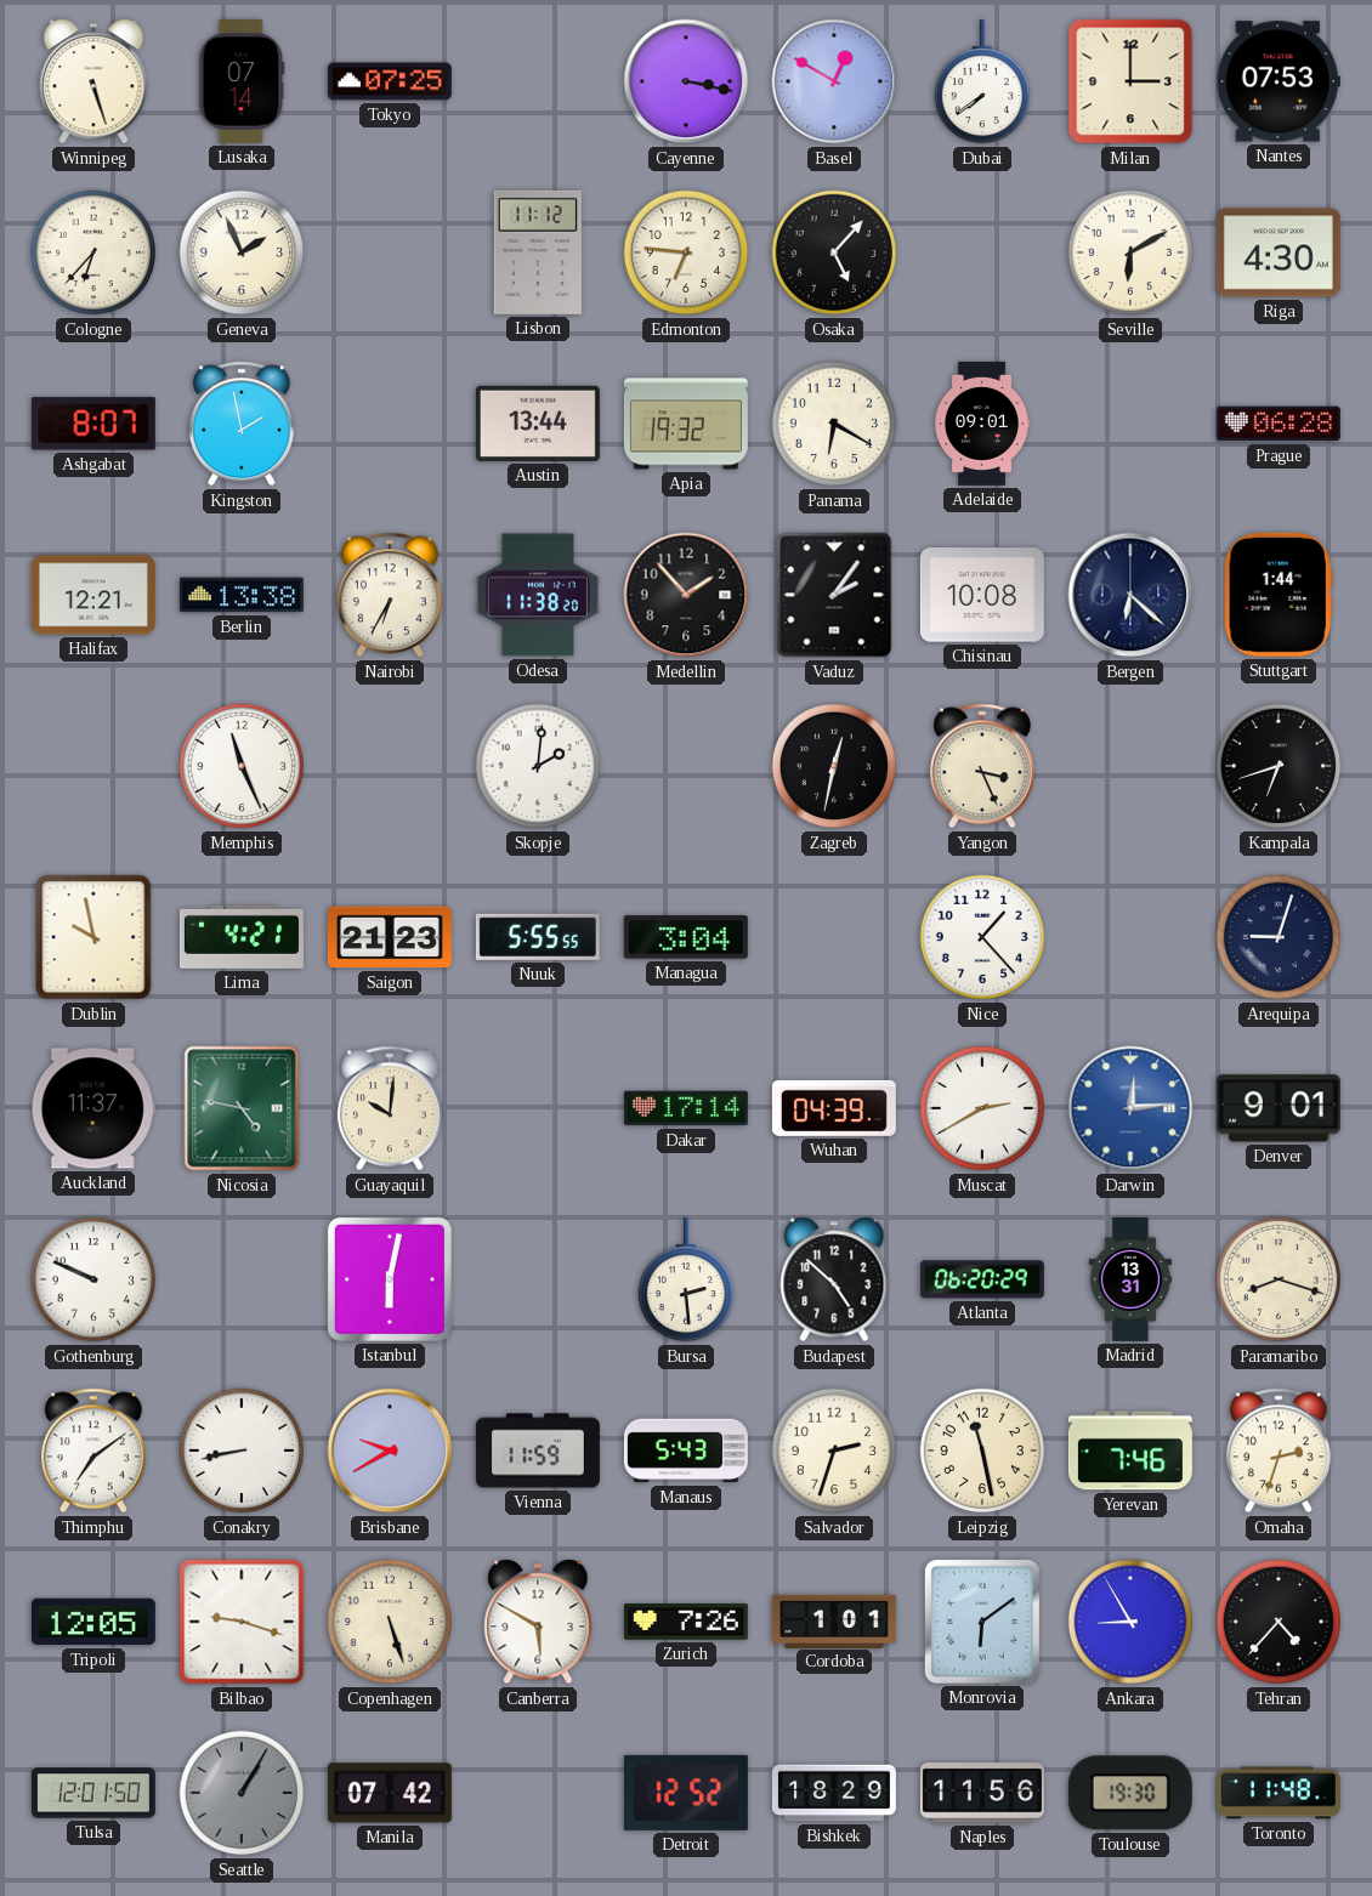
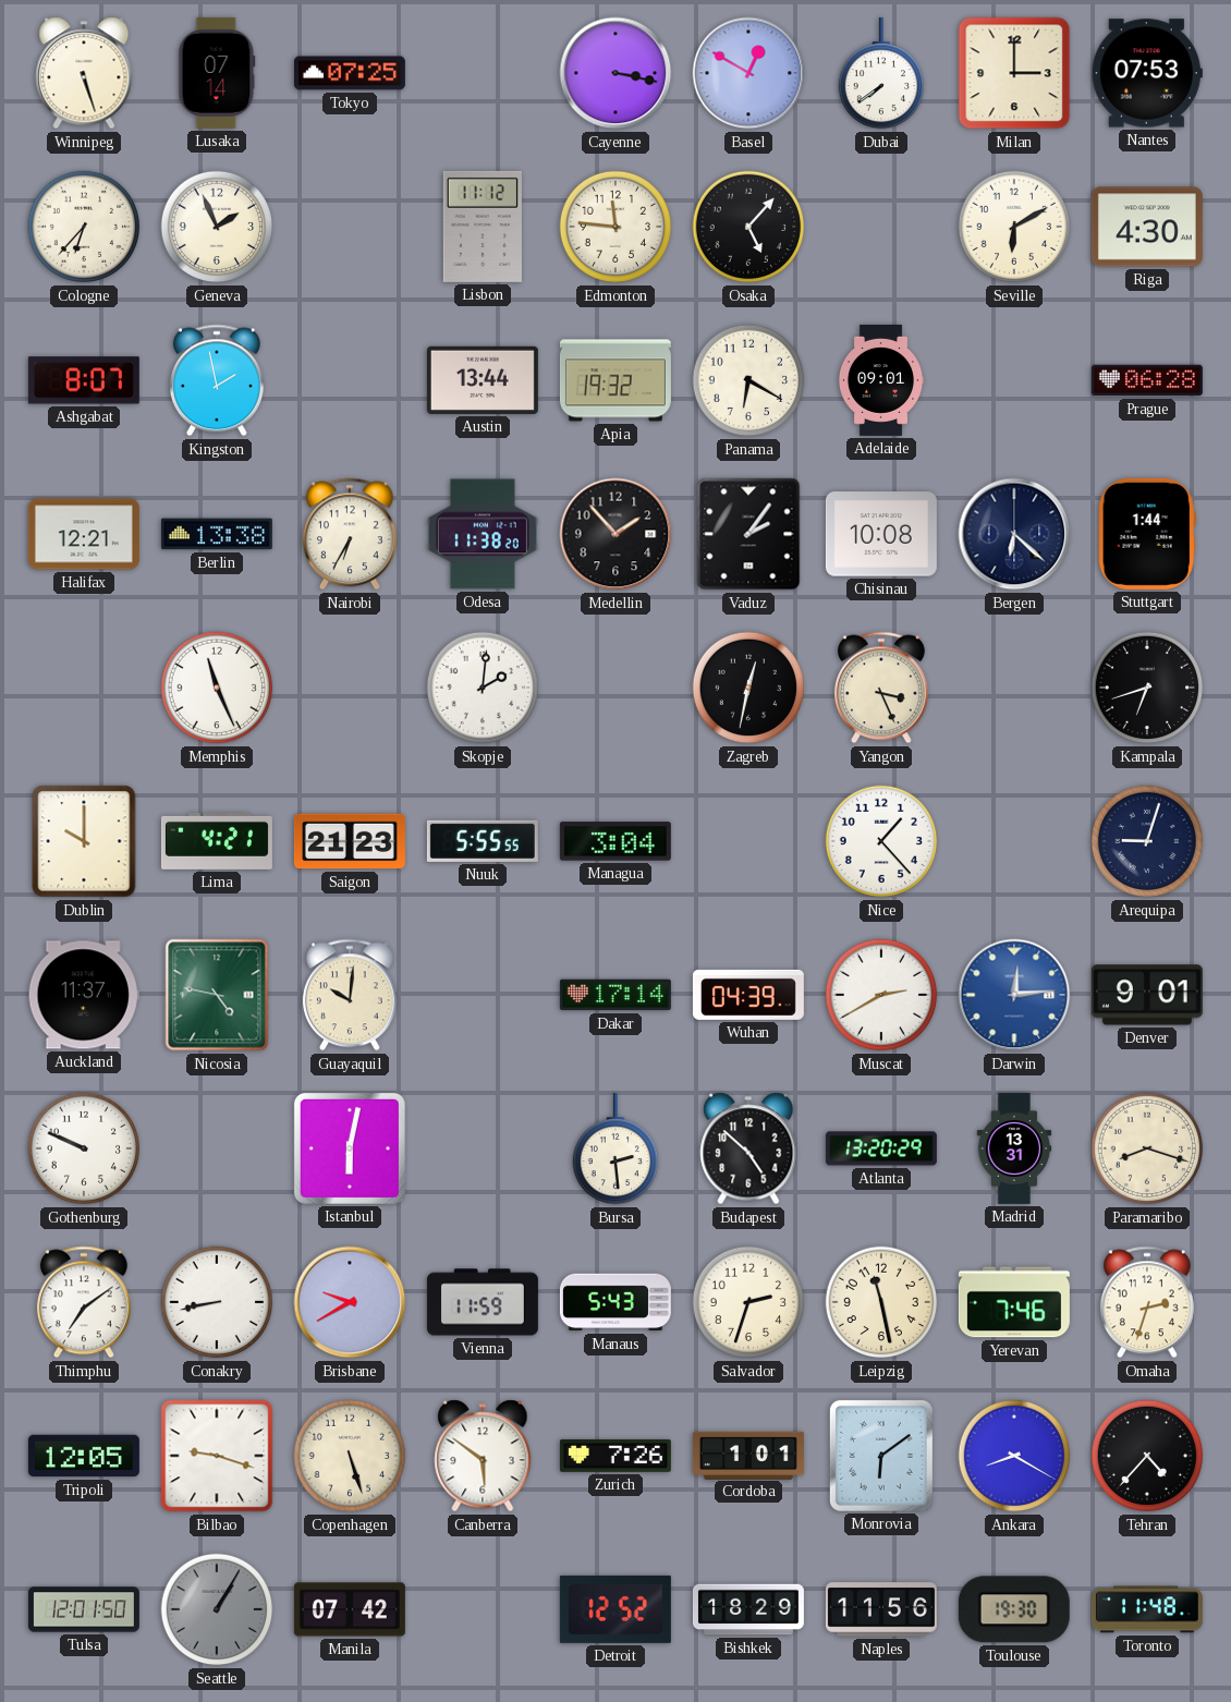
Edmonton: 6:46 -> 11:46
Dublin: 9:58 -> 10:00
Atlanta: 06:20 -> 13:20
Canberra: 5:50 -> 5:51
Ankara: 8:55 -> 8:20
